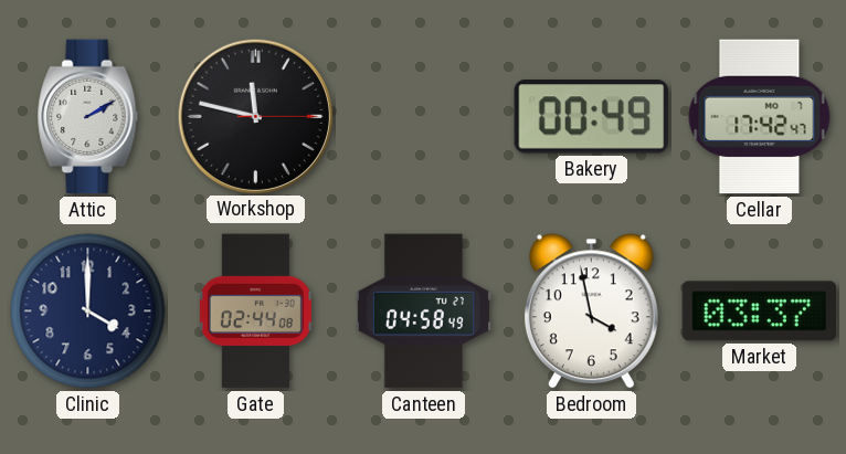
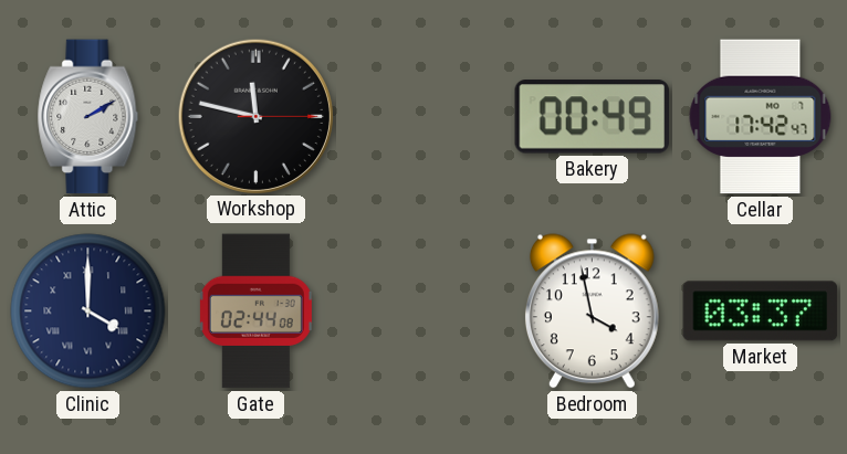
Clinic numerals: Arabic -> Roman
Canteen: 04:58 -> none
